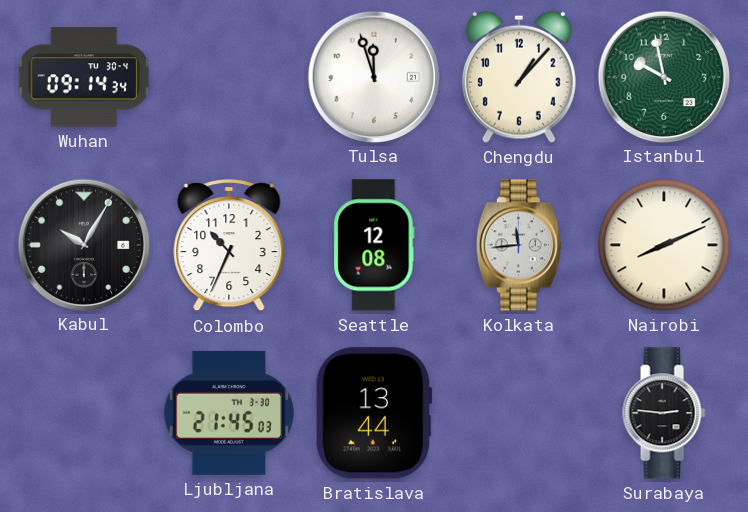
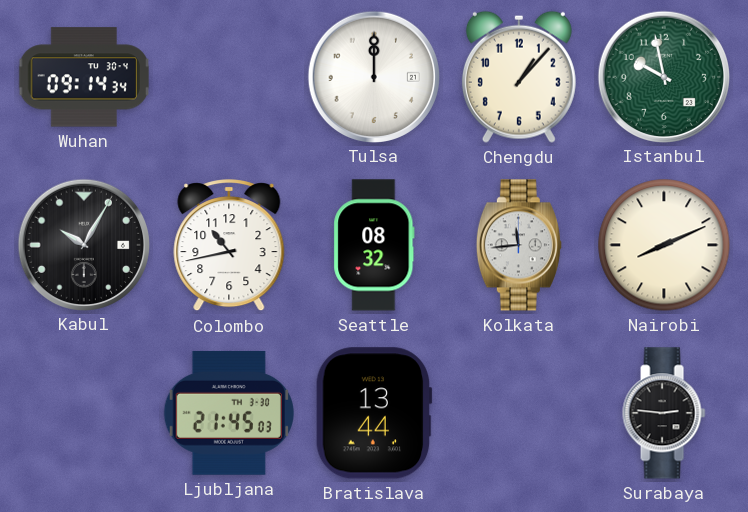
Tulsa: 11:57 -> 12:00
Colombo: 10:34 -> 10:43
Seattle: 12:08 -> 08:32
